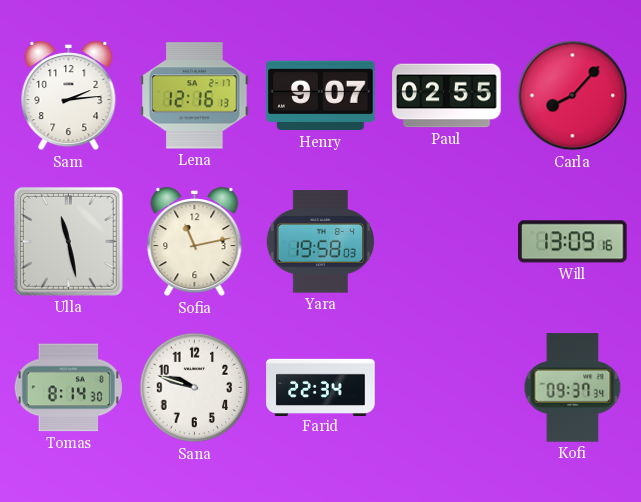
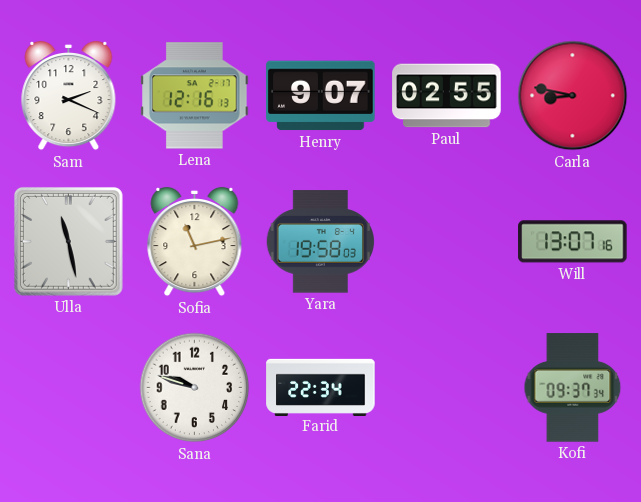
Sam: 2:14 -> 2:19
Carla: 8:07 -> 8:47
Will: 13:09 -> 13:07
Tomas: 8:14 -> none
